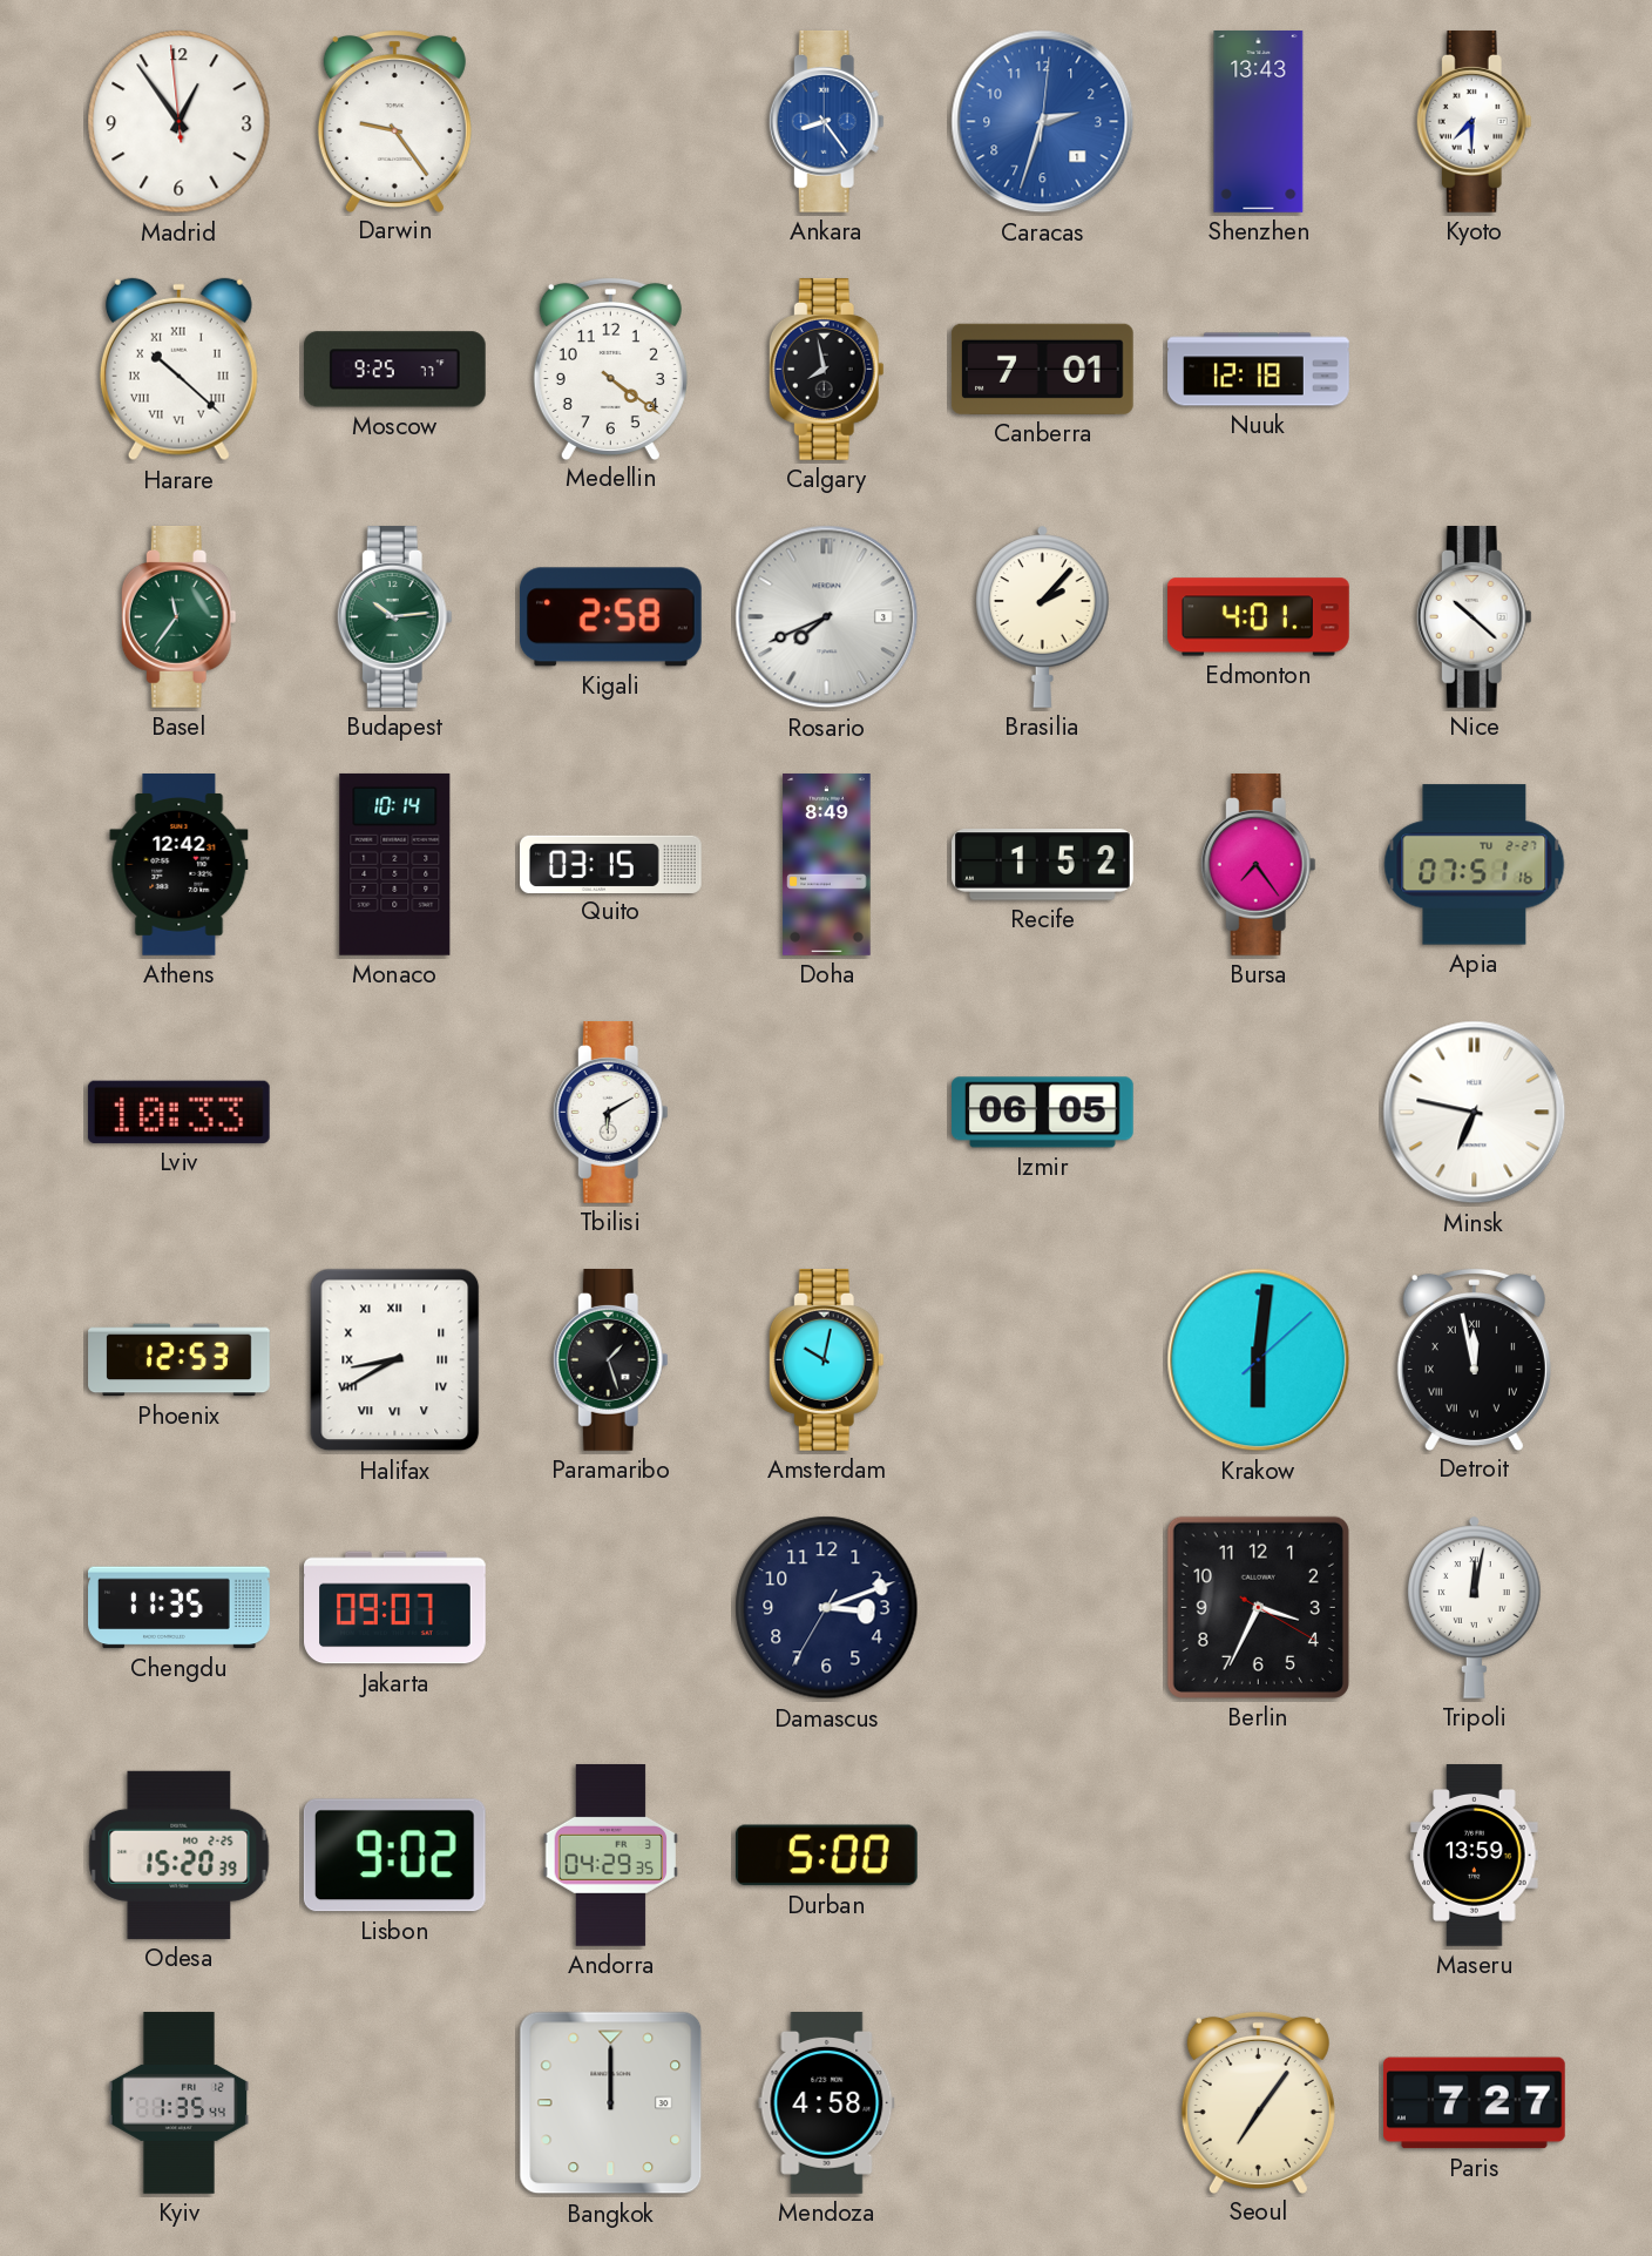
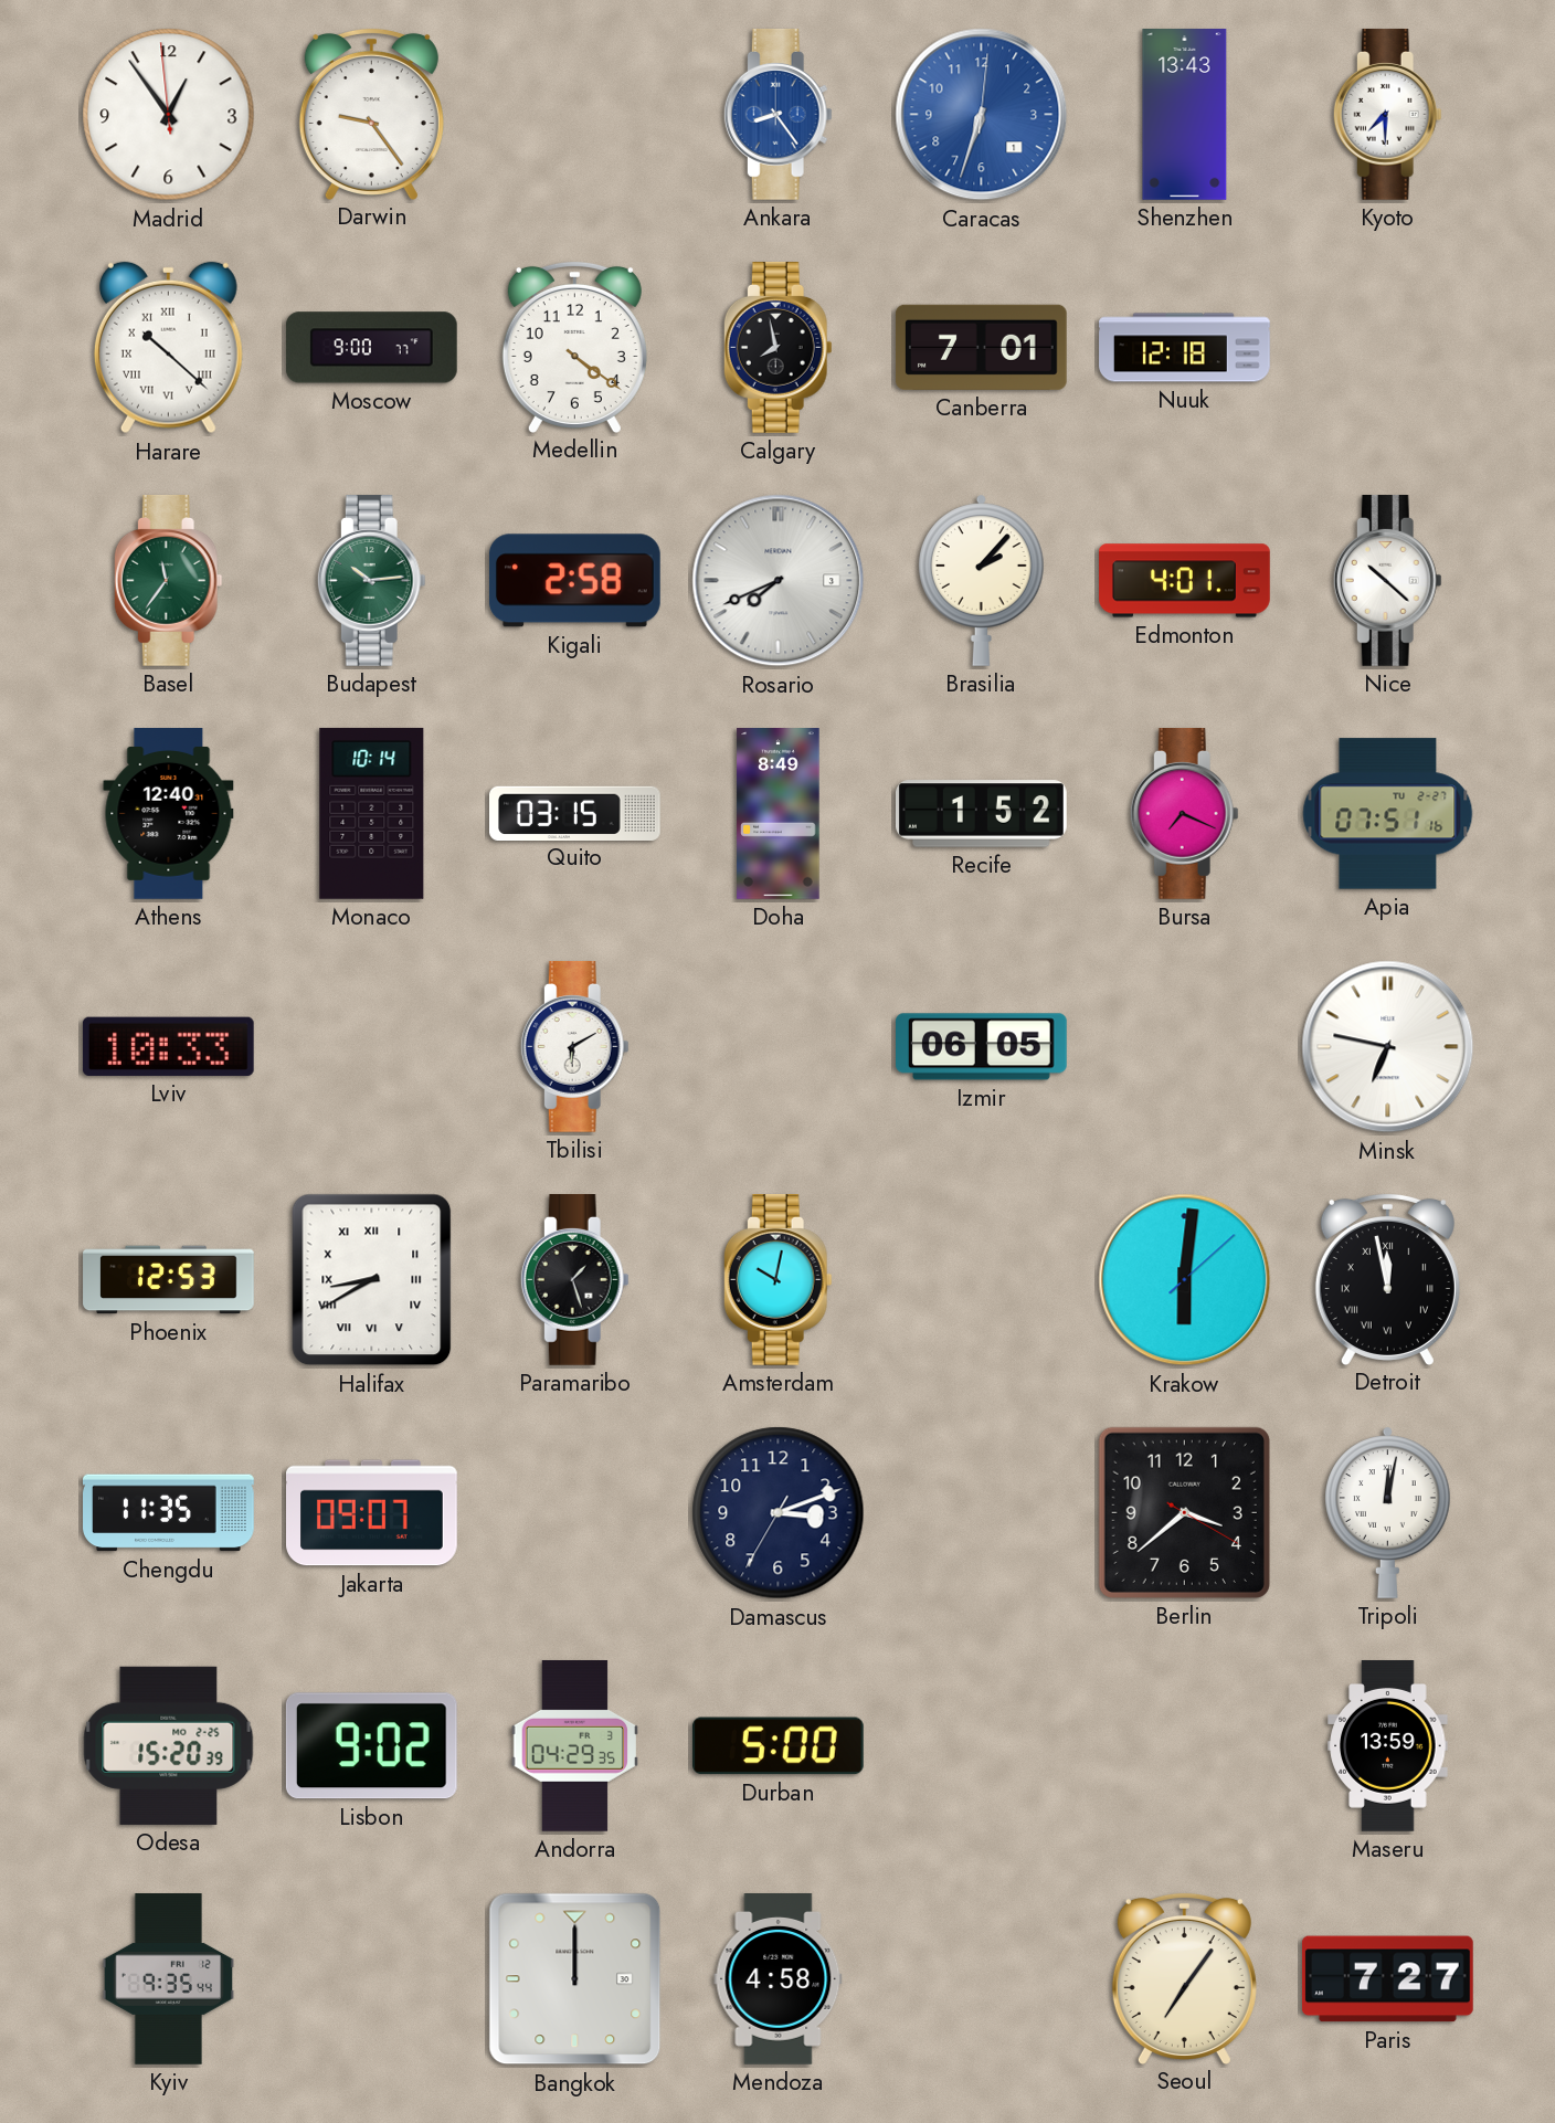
Caracas: 2:33 -> 6:33
Moscow: 9:25 -> 9:00
Athens: 12:42 -> 12:40
Bursa: 7:24 -> 7:19
Berlin: 3:34 -> 3:38
Kyiv: 1:35 -> 9:35
